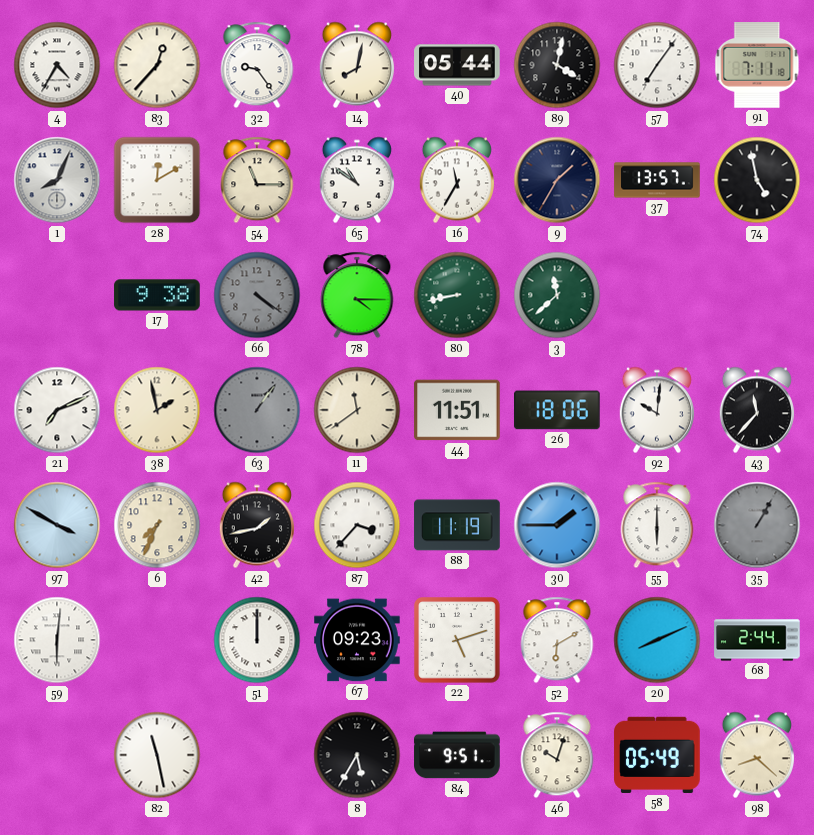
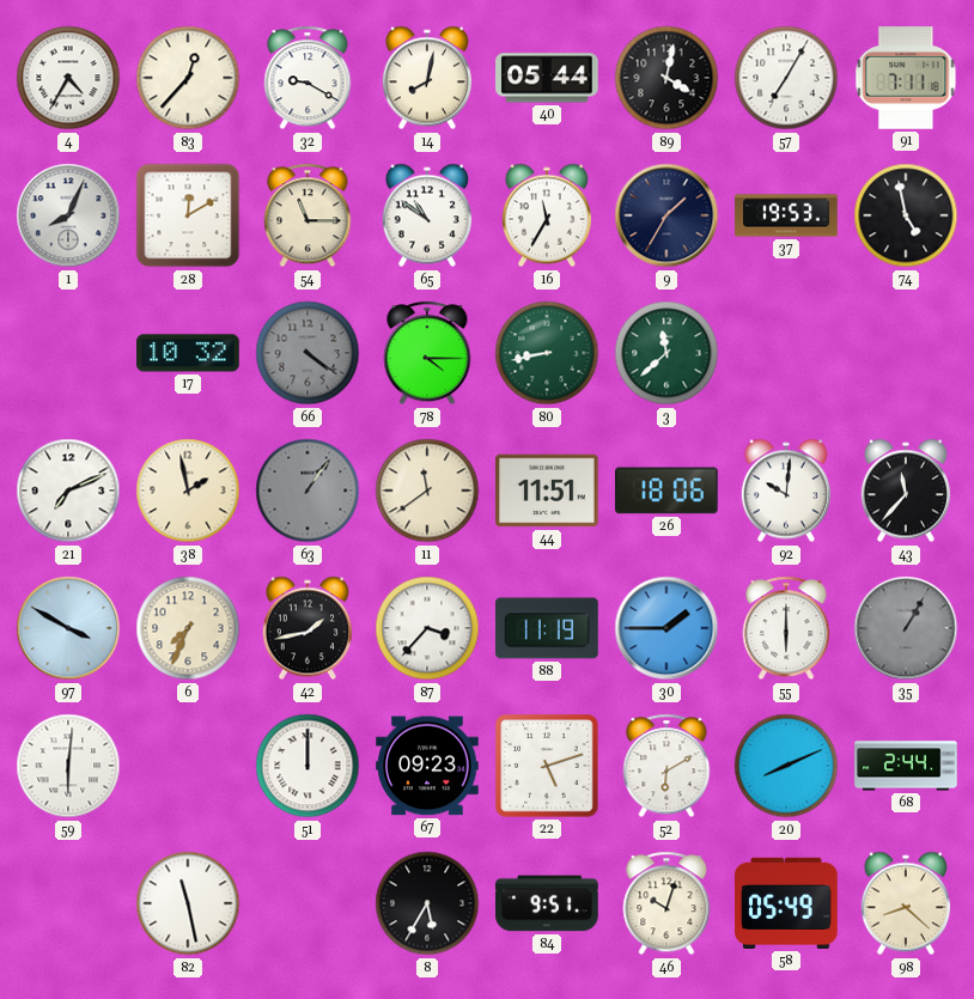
32: 9:24 -> 9:20
57: 7:06 -> 7:05
37: 13:57 -> 19:53
17: 9:38 -> 10:32
